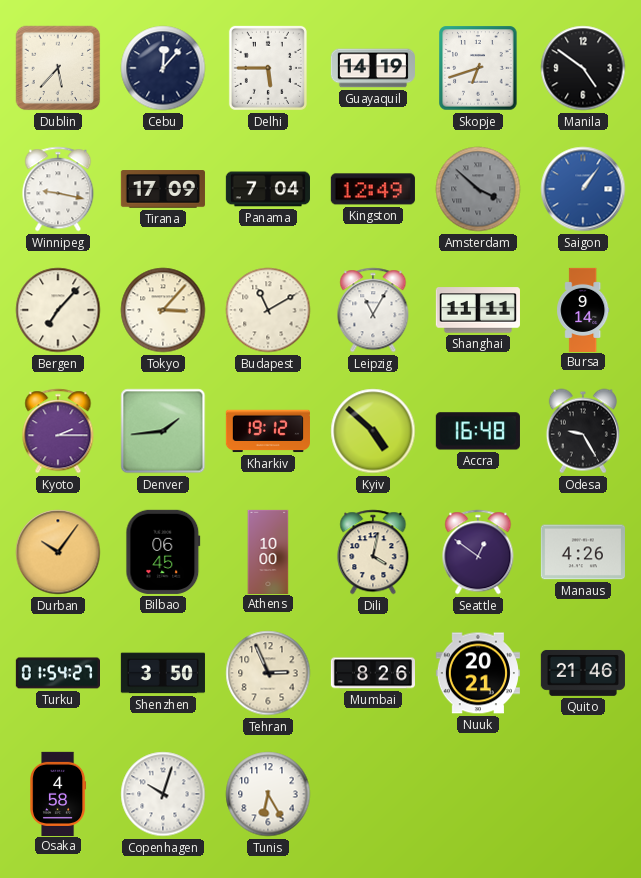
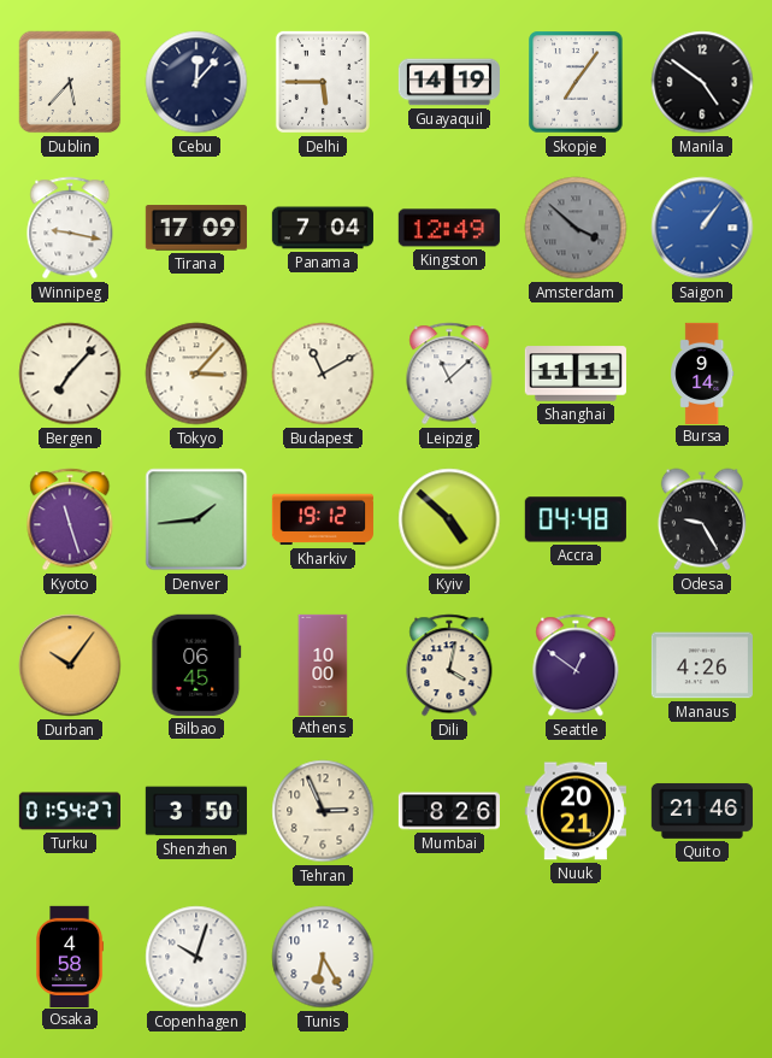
Skopje: 6:42 -> 7:06
Leipzig: 11:05 -> 11:08
Kyoto: 2:15 -> 11:27
Accra: 16:48 -> 04:48
